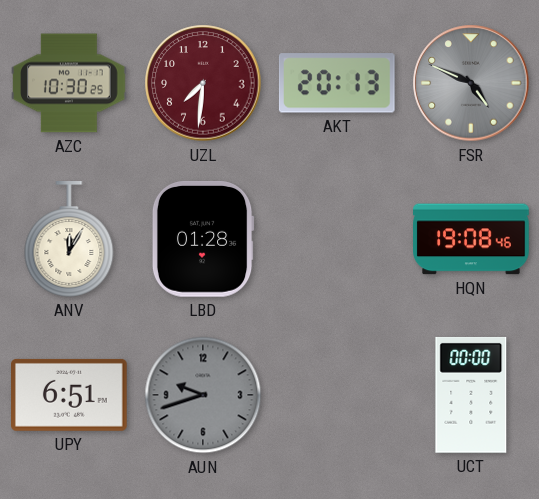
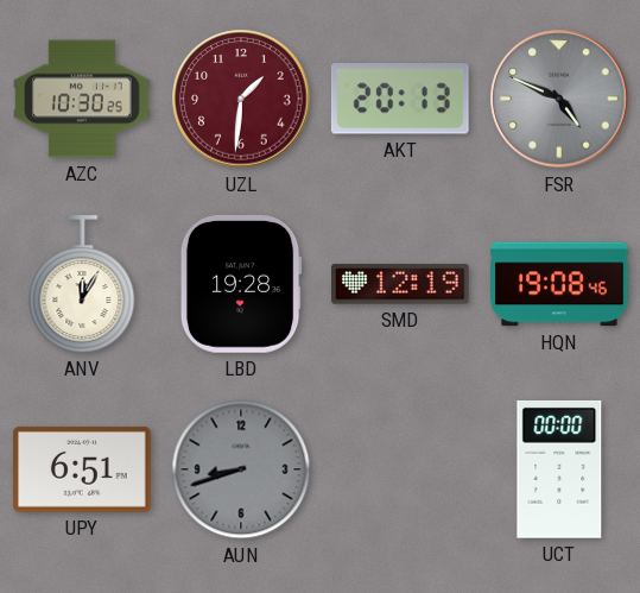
UZL: 7:31 -> 1:31
LBD: 01:28 -> 19:28
SMD: none -> 12:19
AUN: 9:42 -> 8:42
